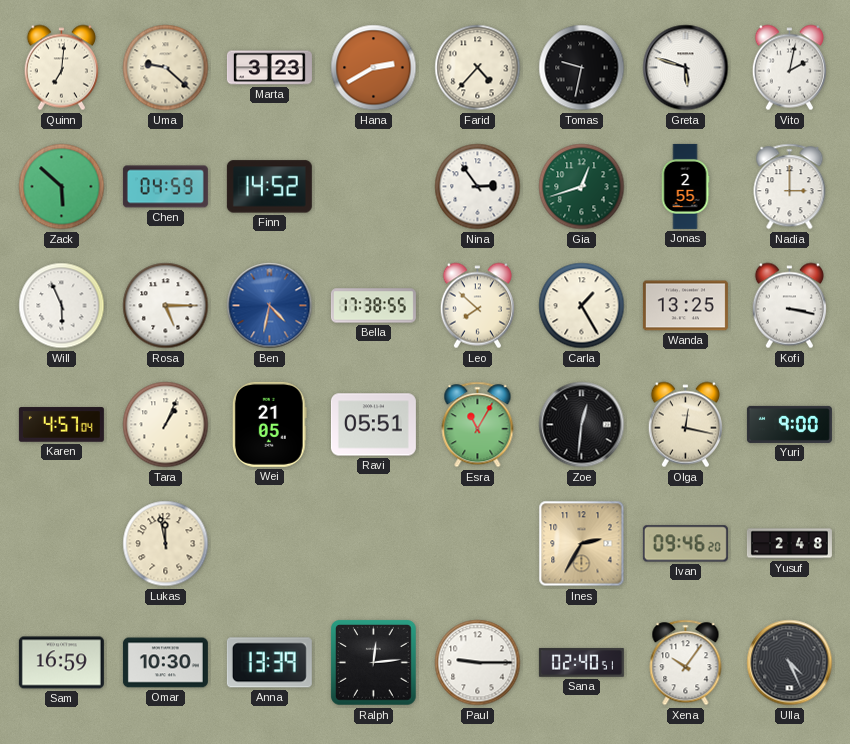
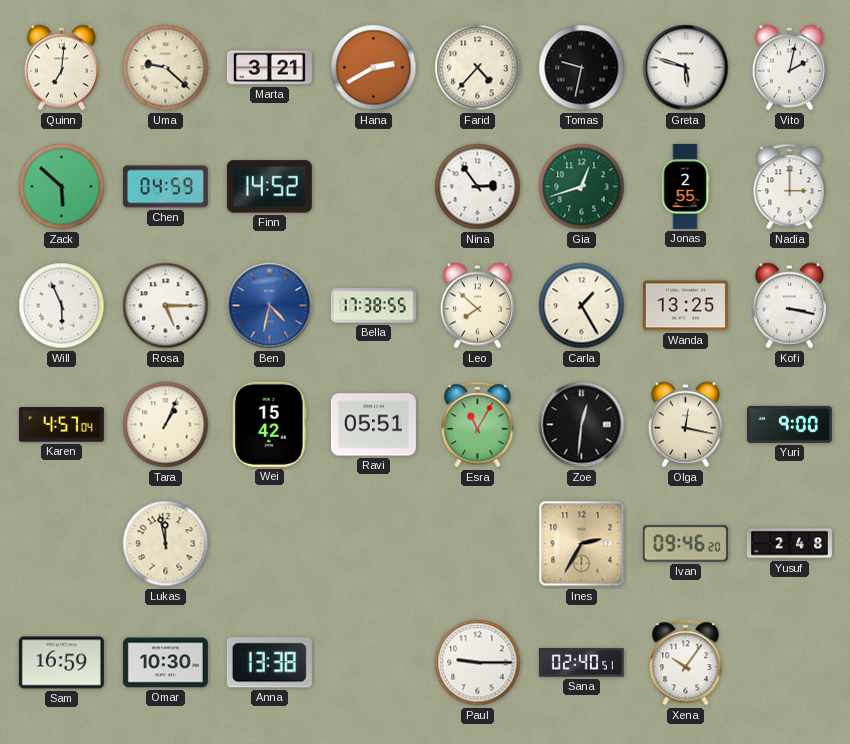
Marta: 3:23 -> 3:21
Wei: 21:05 -> 15:42
Anna: 13:39 -> 13:38
Ralph: 12:14 -> none
Ulla: 4:26 -> none
